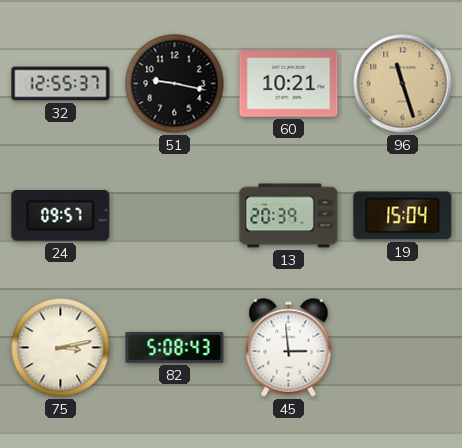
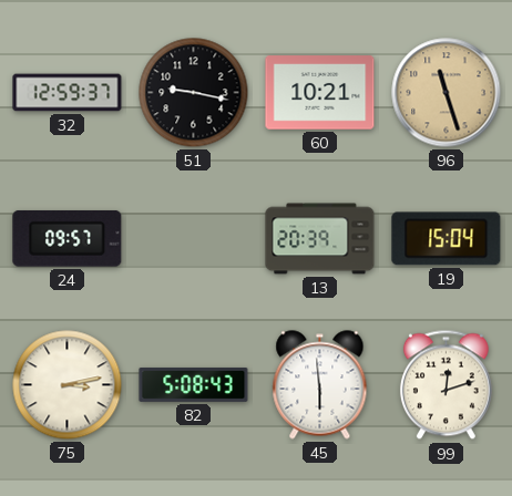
32: 12:55 -> 12:59
45: 2:59 -> 5:59
99: none -> 12:12
